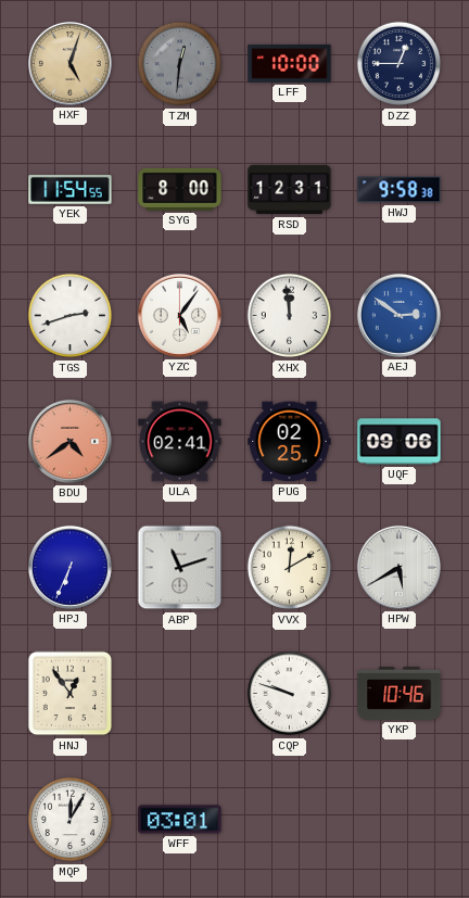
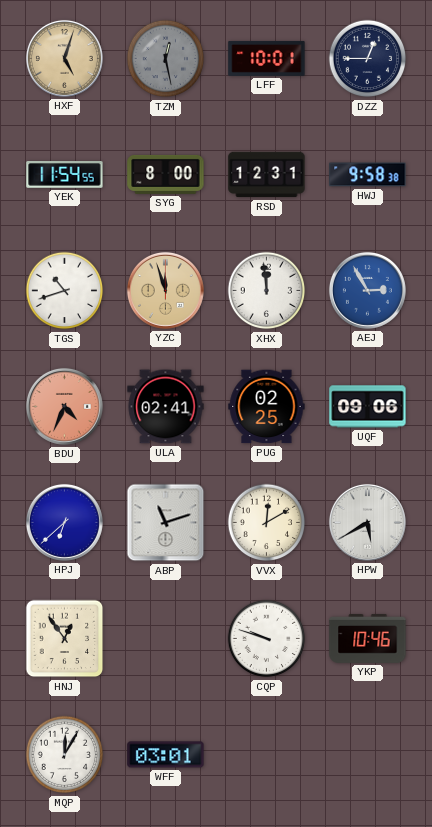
TZM: 12:31 -> 12:28
LFF: 10:00 -> 10:01
TGS: 2:42 -> 10:42
YZC: 5:06 -> 11:57
YZC dial: white -> champagne
AEJ: 2:51 -> 2:55
BDU: 4:39 -> 4:34
HPJ: 6:34 -> 6:38
